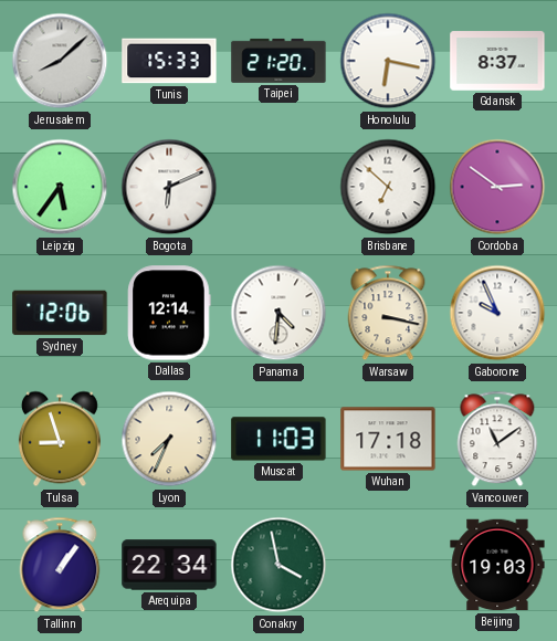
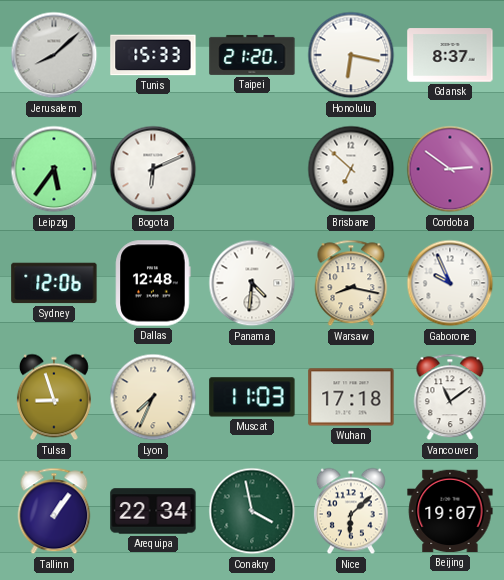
Dallas: 12:14 -> 12:48
Warsaw: 3:17 -> 8:17
Nice: none -> 6:08
Beijing: 19:03 -> 19:07
